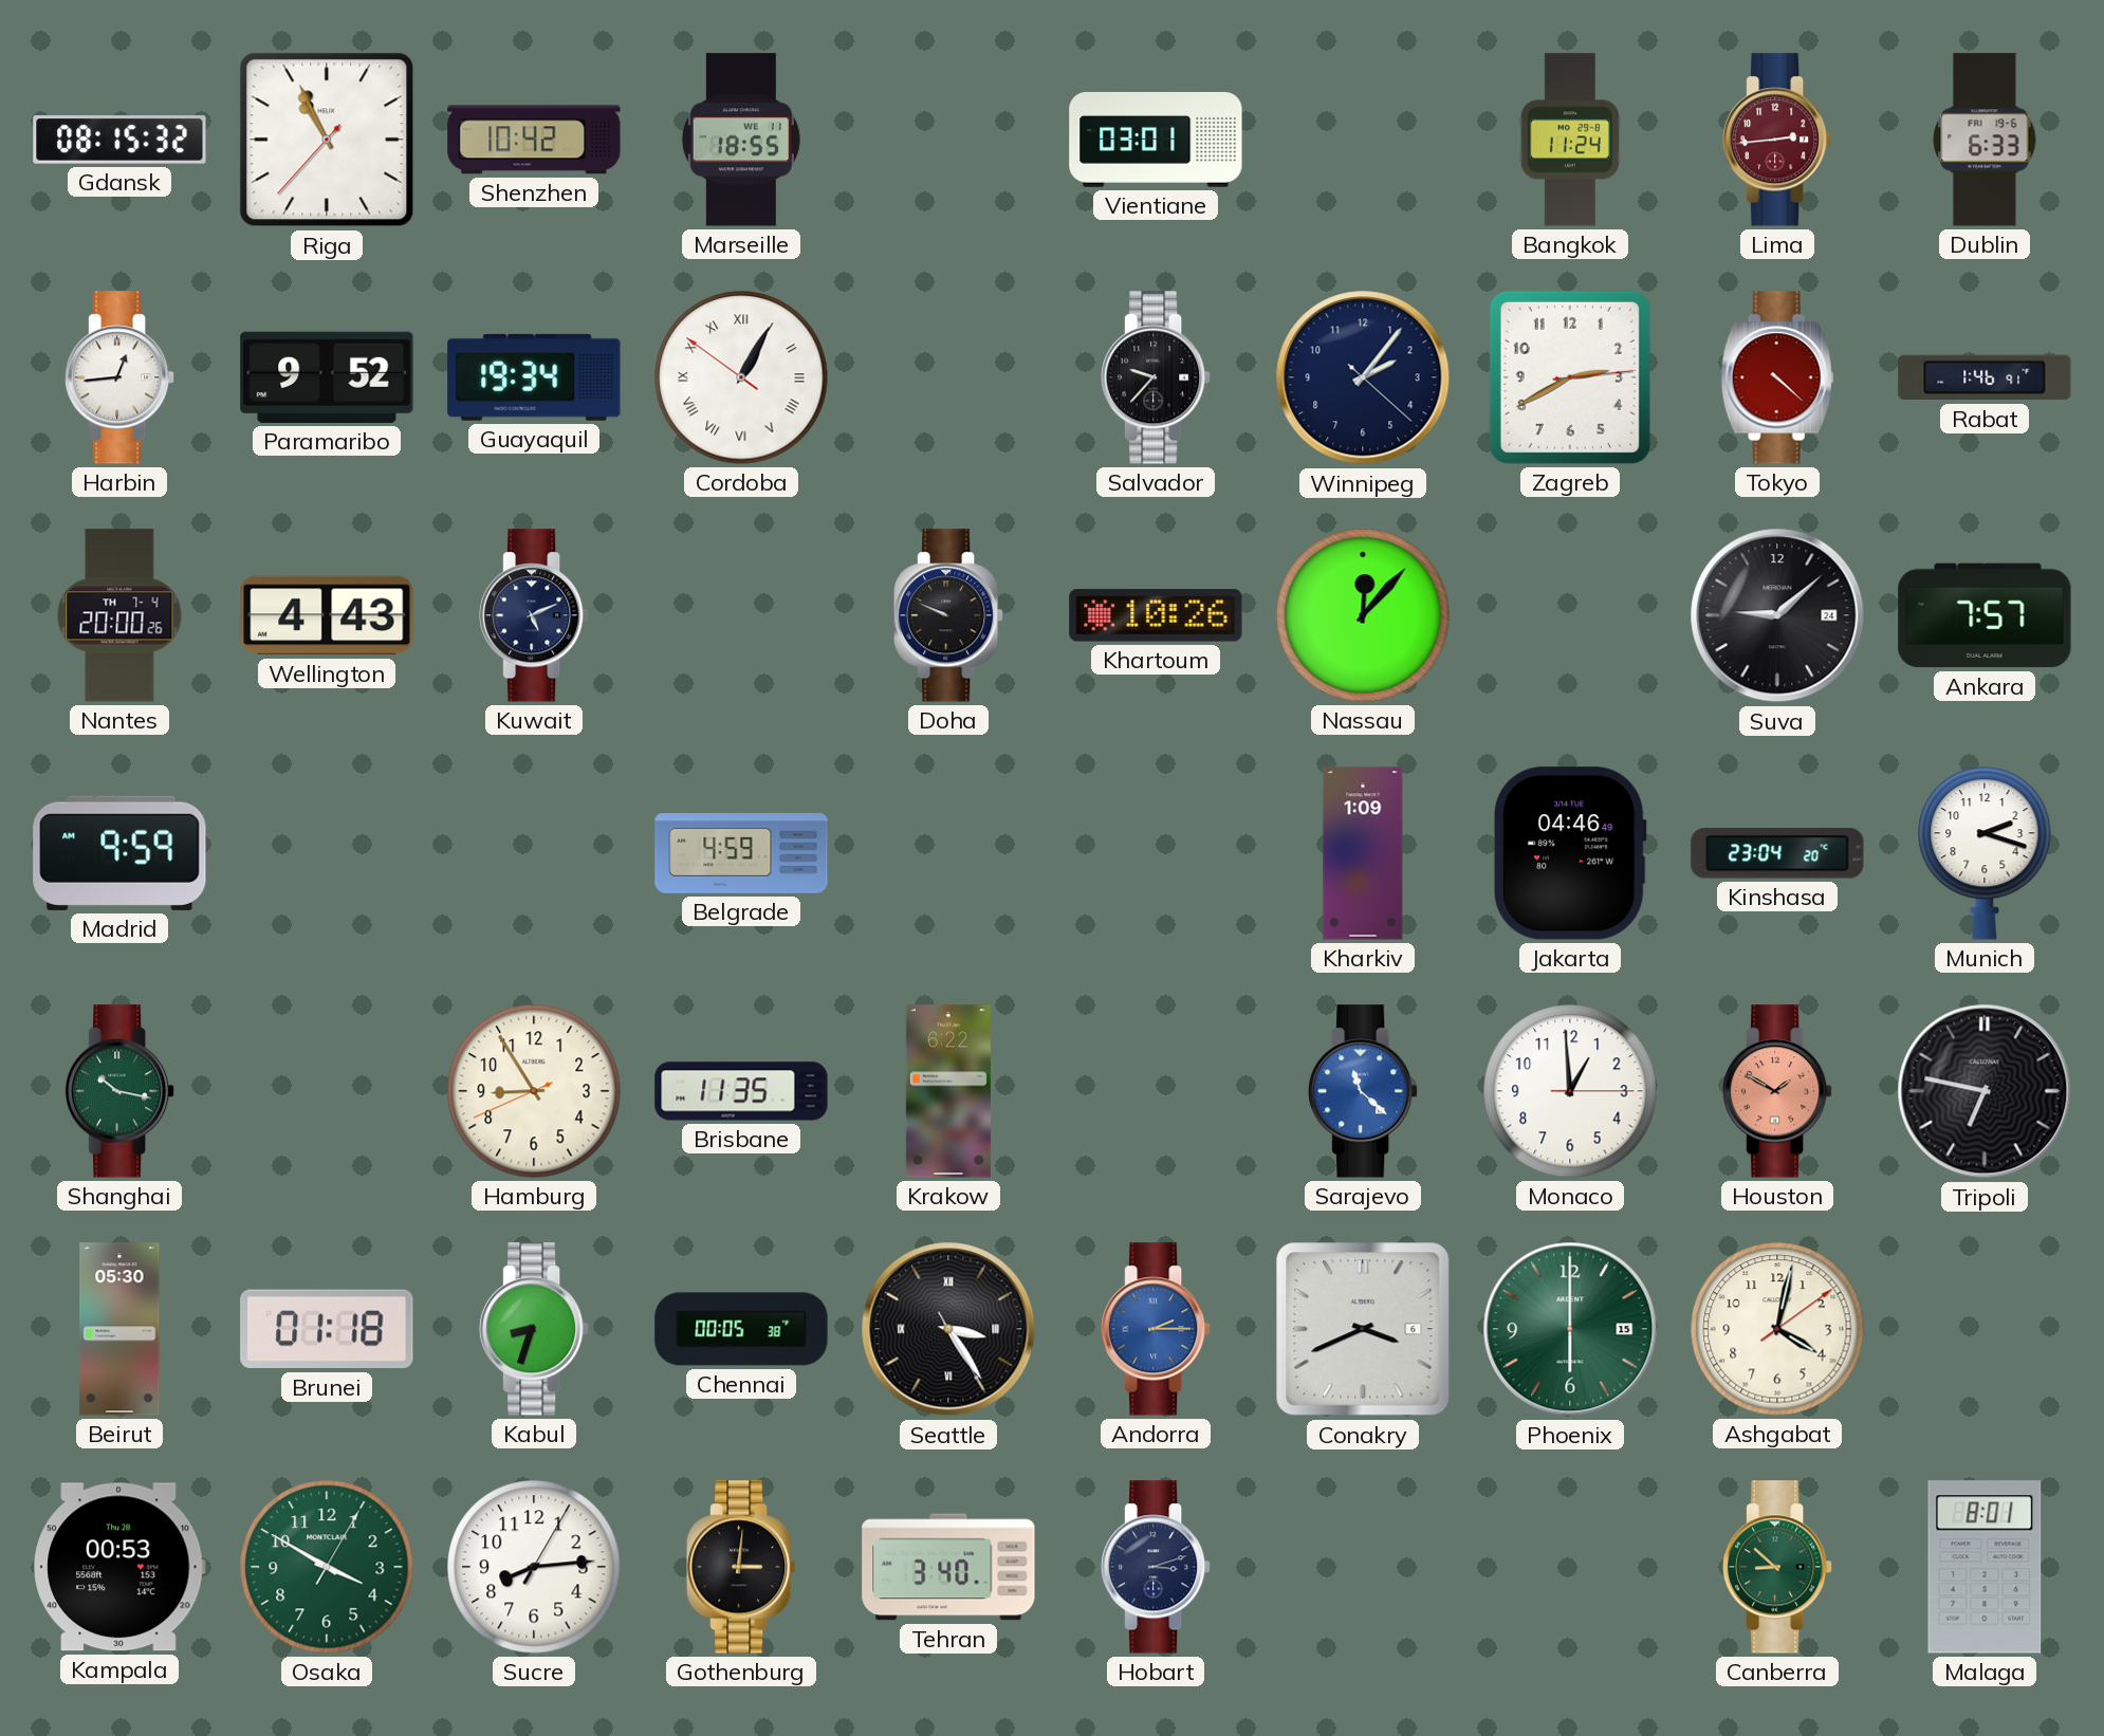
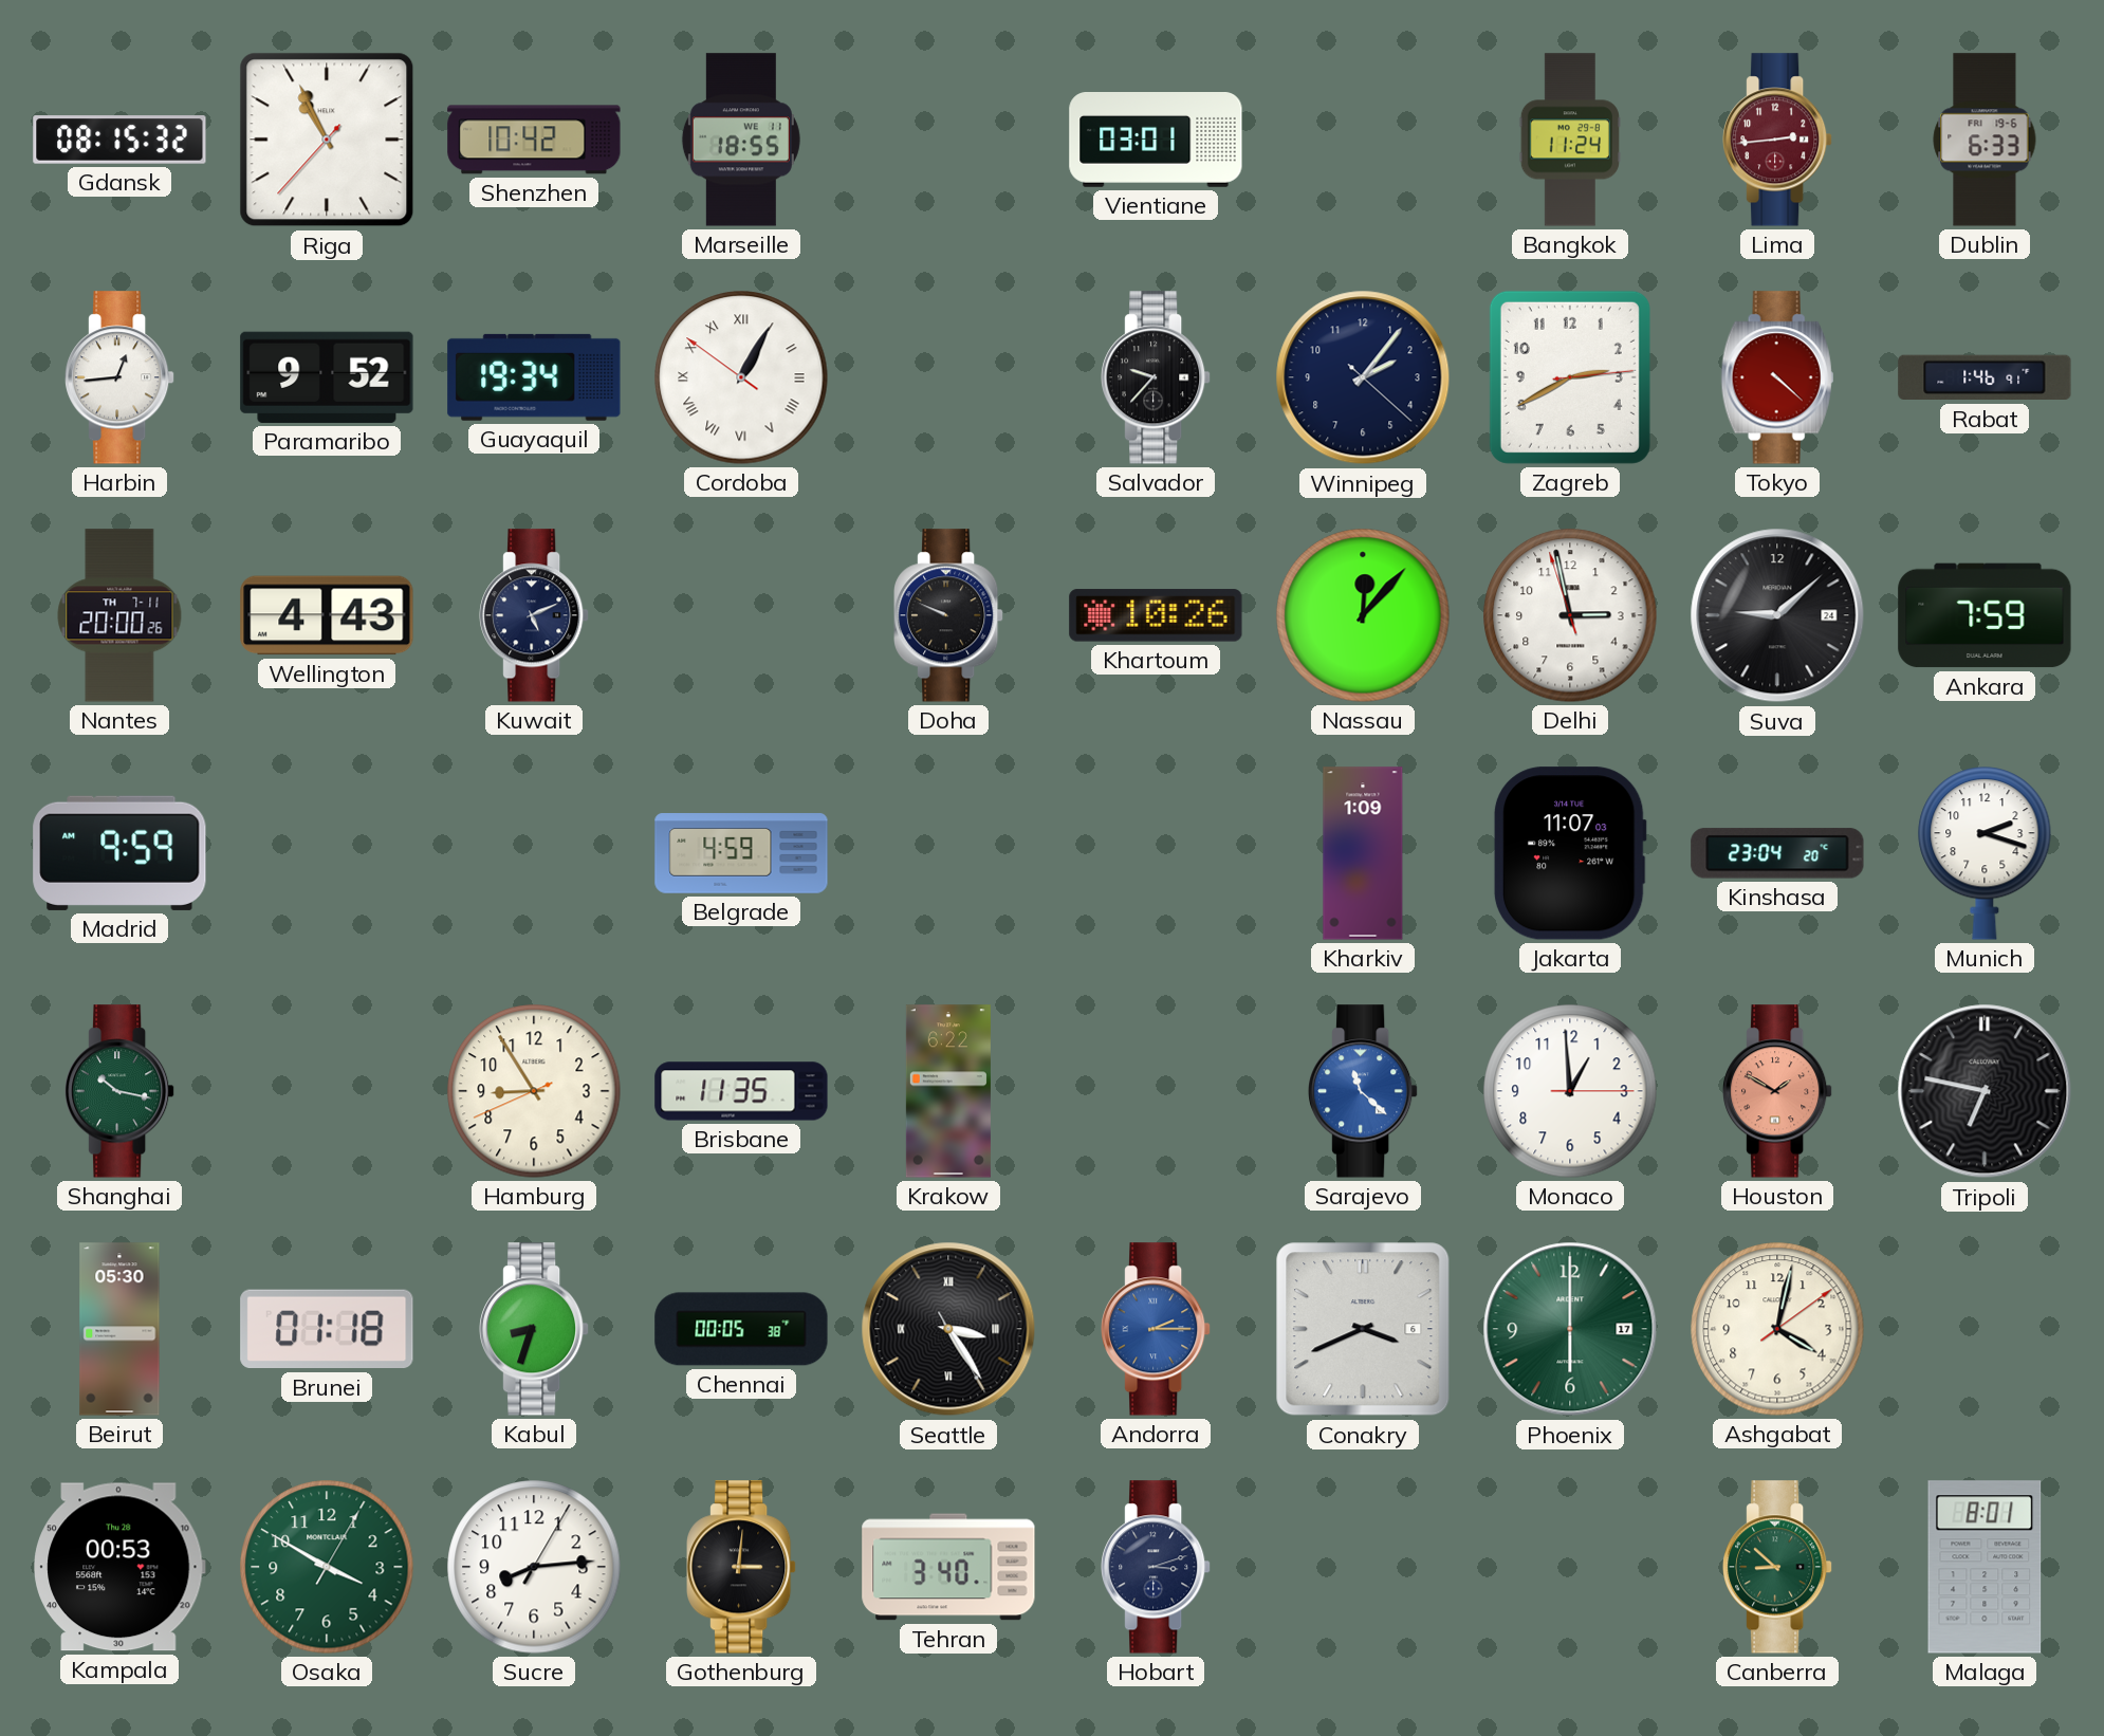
Nantes date: TH 7-4 -> TH 7-11
Delhi: none -> 2:57
Ankara: 7:57 -> 7:59
Jakarta: 04:46 -> 11:07
Phoenix date: 15 -> 17
